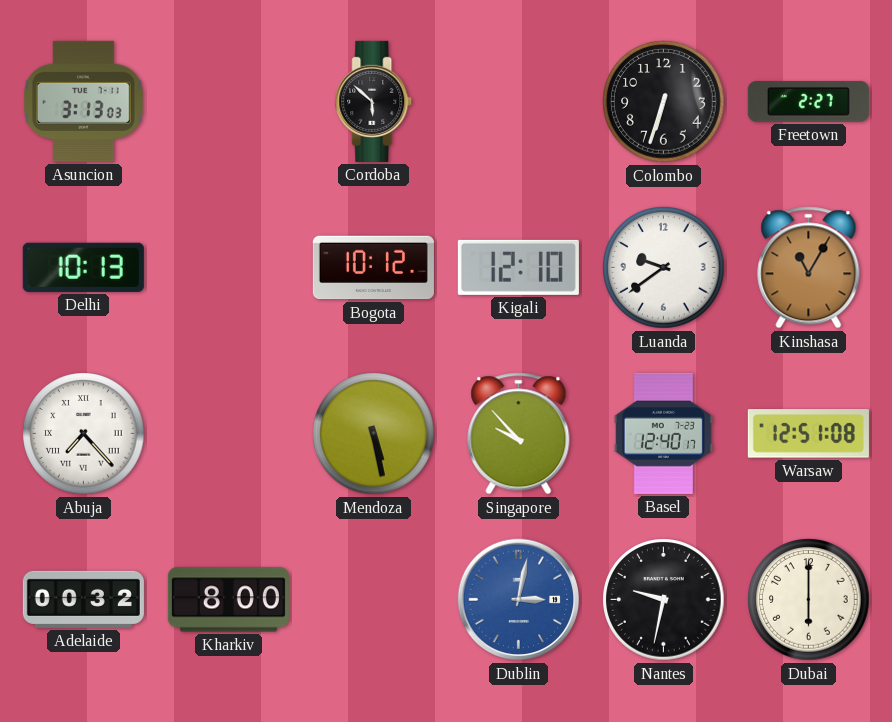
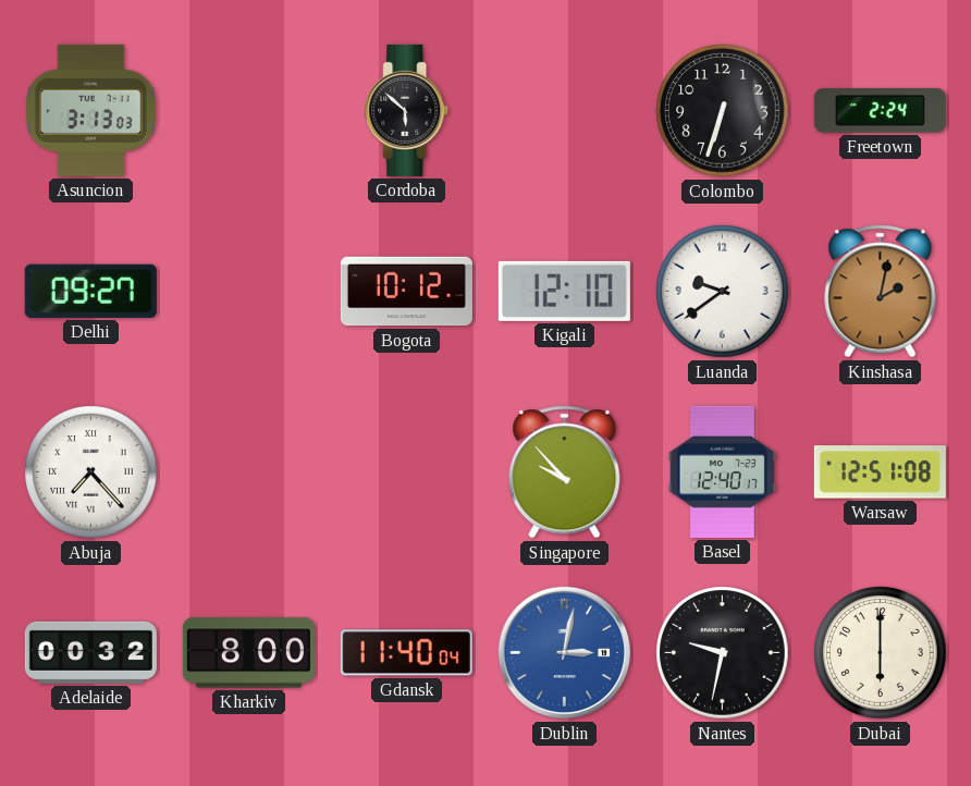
Freetown: 2:27 -> 2:24
Delhi: 10:13 -> 09:27
Kinshasa: 11:05 -> 2:02
Mendoza: 5:28 -> none
Gdansk: none -> 11:40
